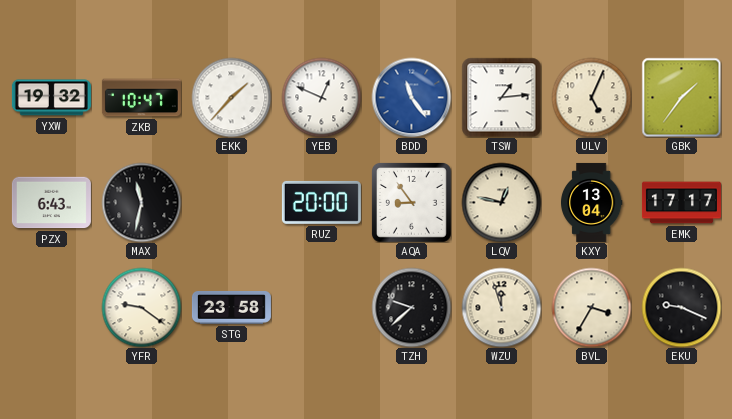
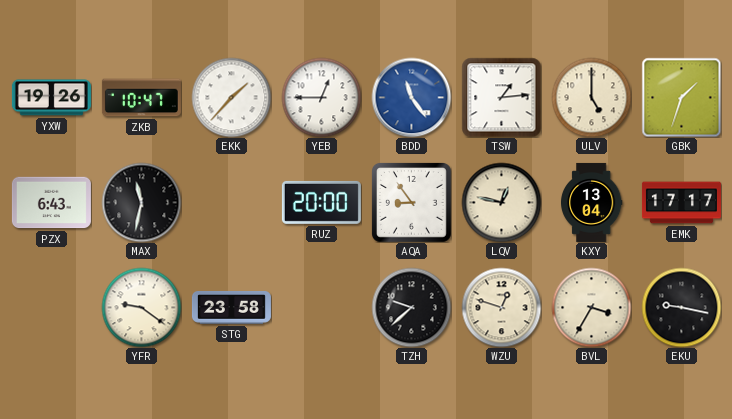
YXW: 19:32 -> 19:26
YEB: 12:49 -> 12:45
ULV: 5:04 -> 5:00
GBK: 1:36 -> 1:33
WZU: 11:57 -> 12:48
EKU: 9:19 -> 9:17
